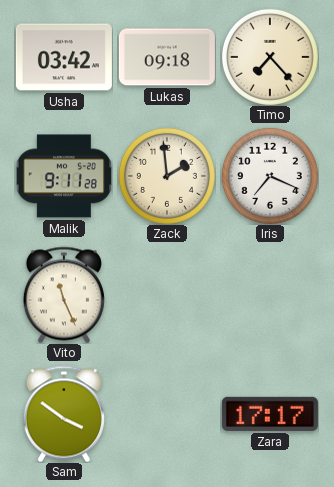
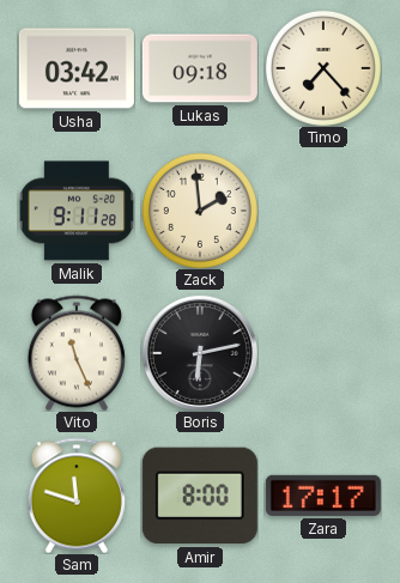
Iris: 7:19 -> none
Boris: none -> 6:13
Sam: 3:51 -> 11:48
Amir: none -> 8:00
